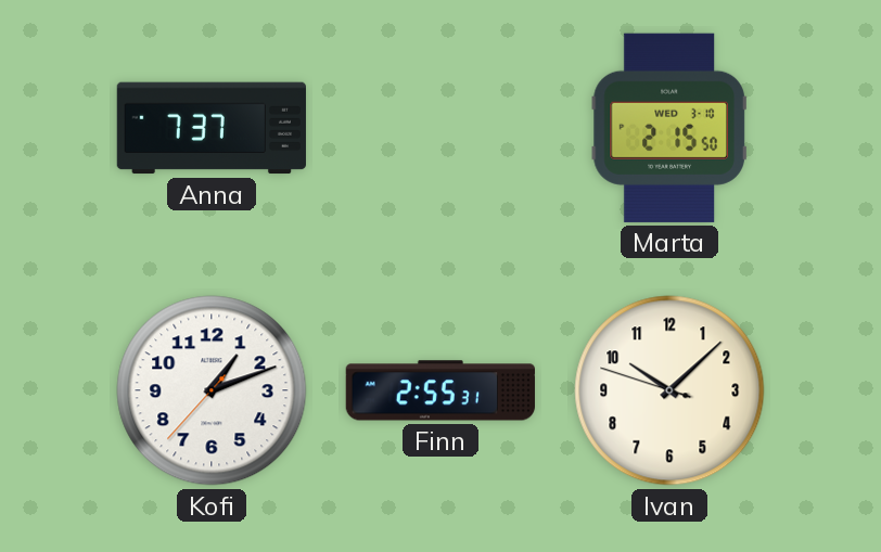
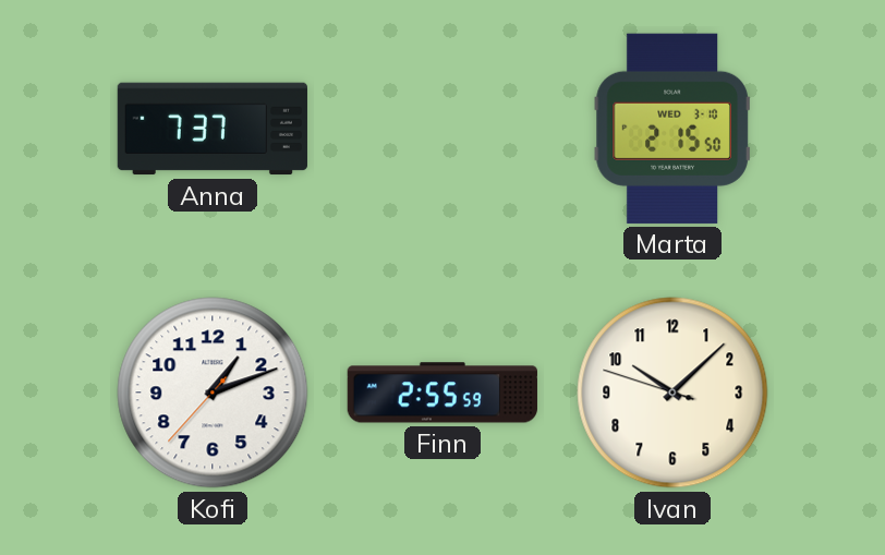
Finn: 2:55:31 -> 2:55:59
